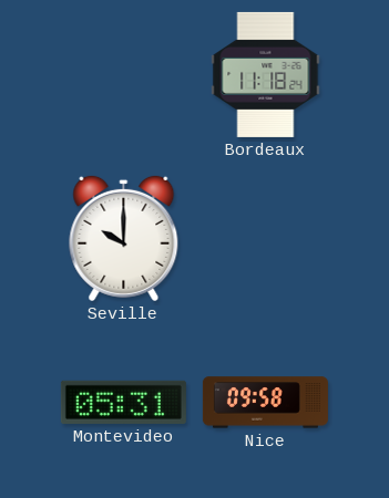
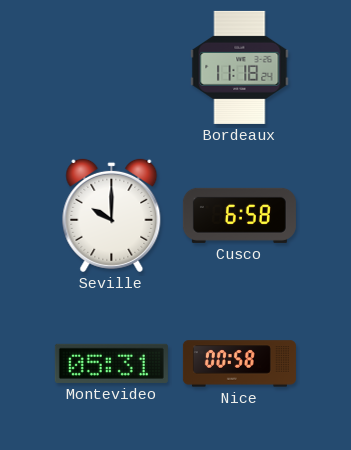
Cusco: none -> 6:58
Nice: 09:58 -> 00:58
